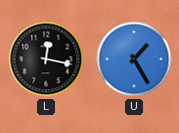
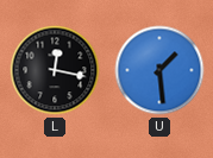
U: 1:25 -> 1:29
